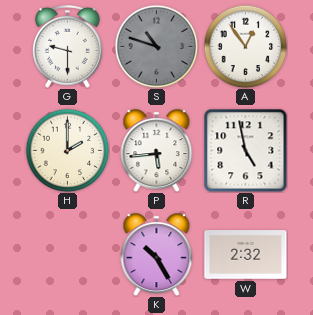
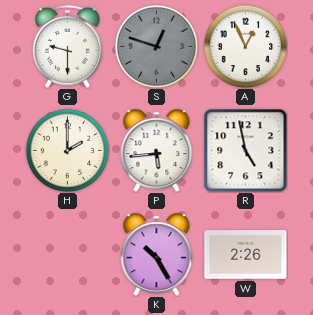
S: 10:48 -> 12:48
A: 12:54 -> 12:56
W: 2:32 -> 2:26
